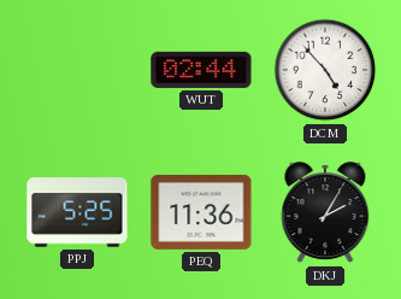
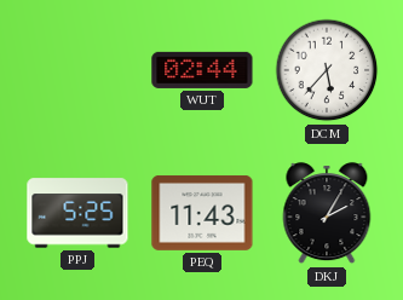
DCM: 4:53 -> 5:37
PEQ: 11:36 -> 11:43
